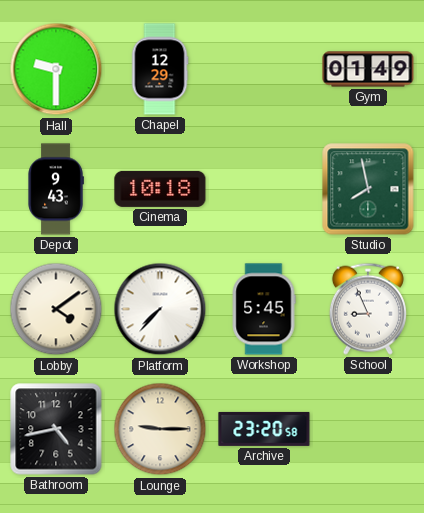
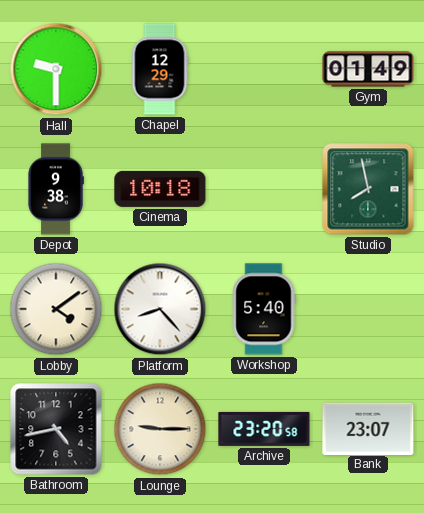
Depot: 9:43 -> 9:38
Platform: 7:37 -> 8:23
Workshop: 5:45 -> 5:40
School: 8:56 -> none
Bank: none -> 23:07
